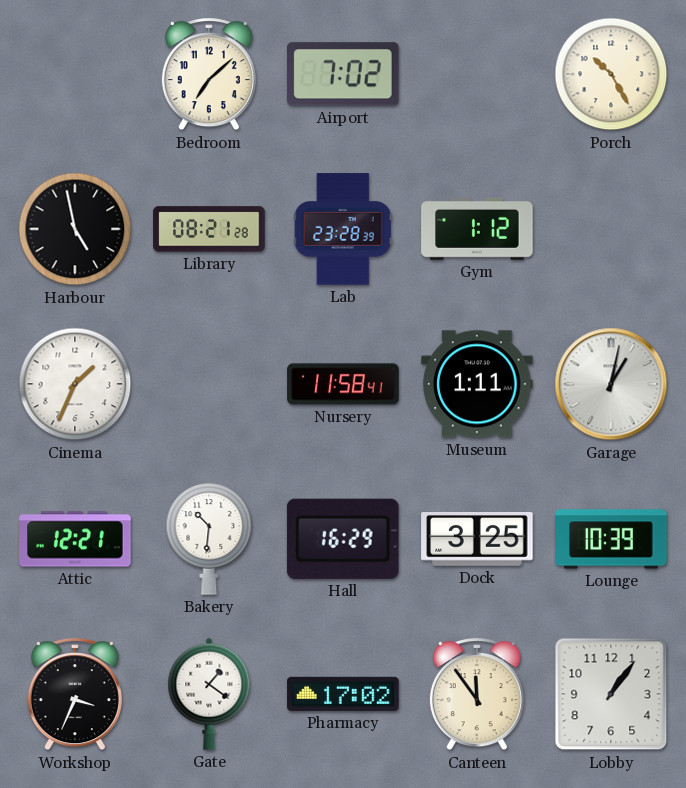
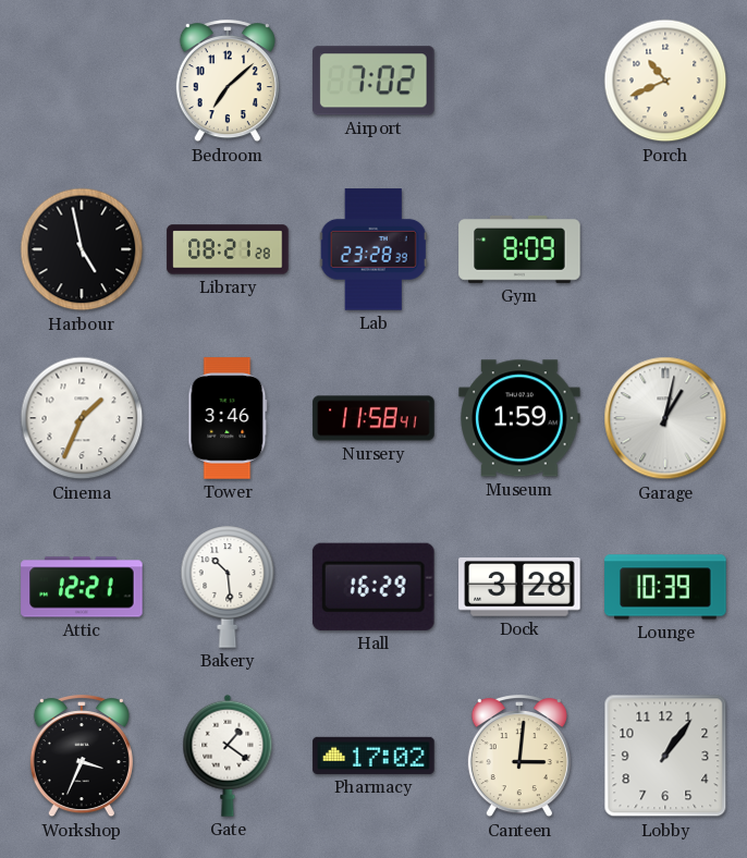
Porch: 10:25 -> 10:41
Gym: 1:12 -> 8:09
Tower: none -> 3:46
Museum: 1:11 -> 1:59
Bakery: 10:31 -> 10:29
Dock: 3:25 -> 3:28
Canteen: 11:54 -> 3:01
